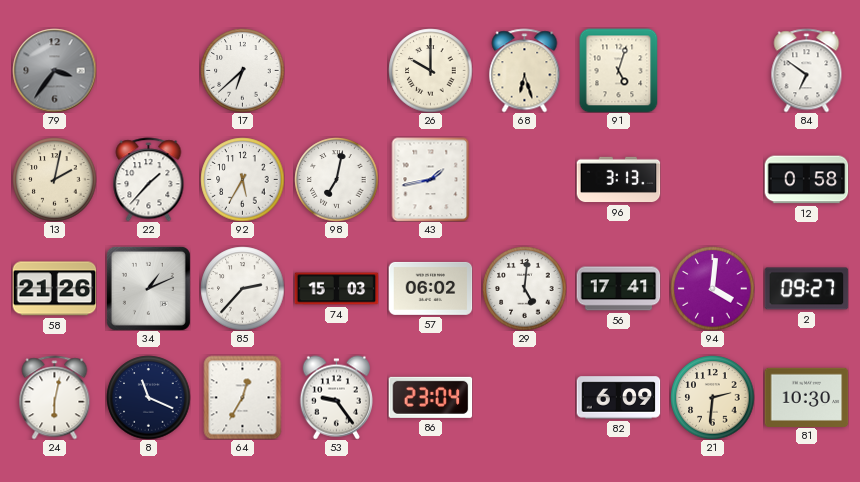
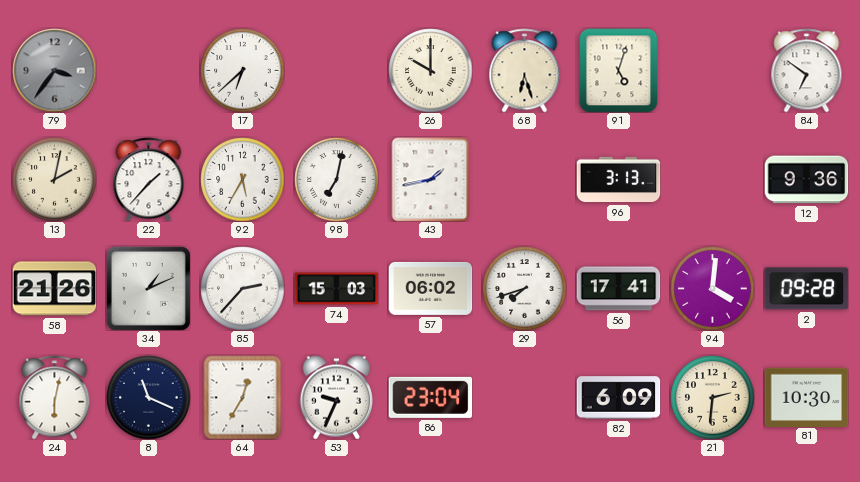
12: 0:58 -> 9:36
29: 5:01 -> 7:42
2: 09:27 -> 09:28
53: 9:24 -> 9:34
